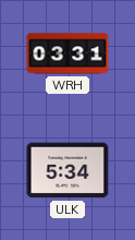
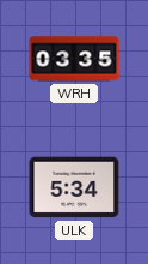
WRH: 03:31 -> 03:35
